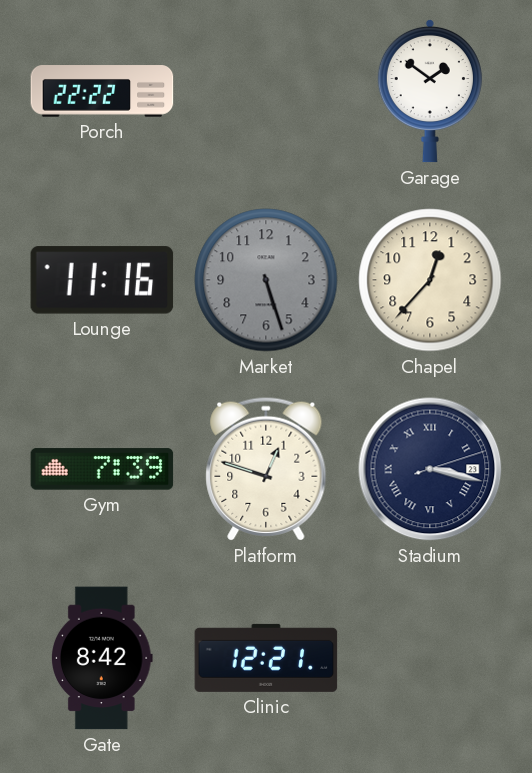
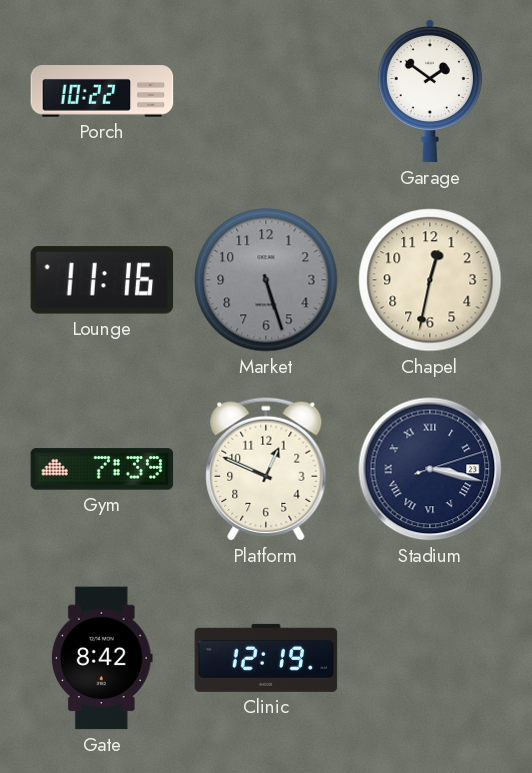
Porch: 22:22 -> 10:22
Chapel: 12:37 -> 12:32
Platform: 12:48 -> 12:49
Clinic: 12:21 -> 12:19
